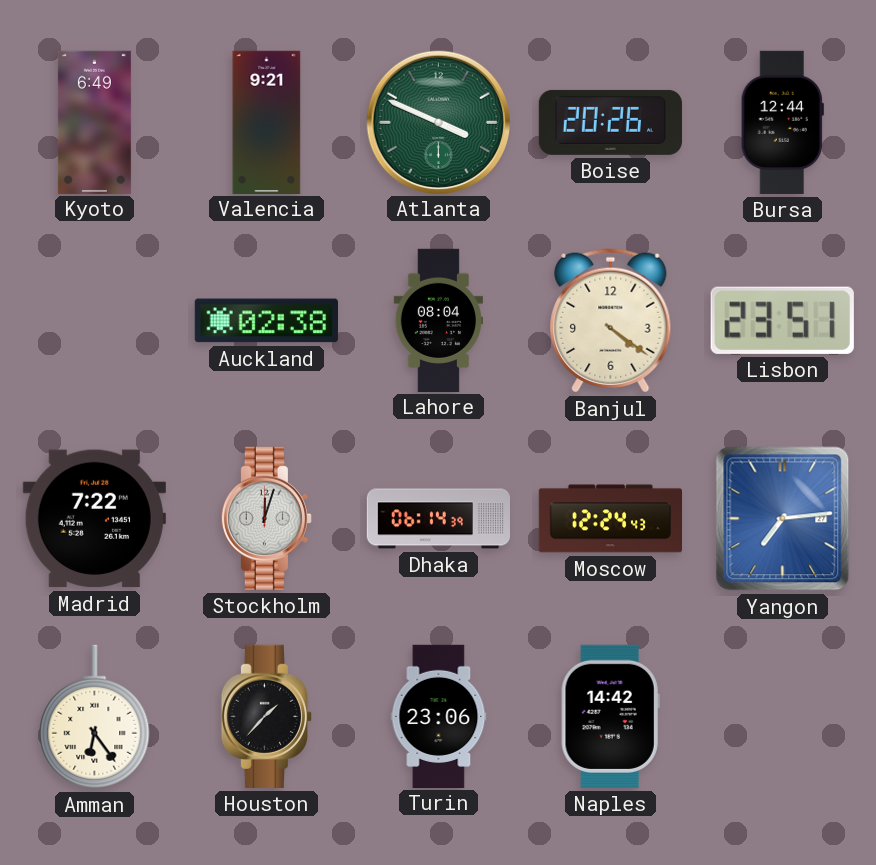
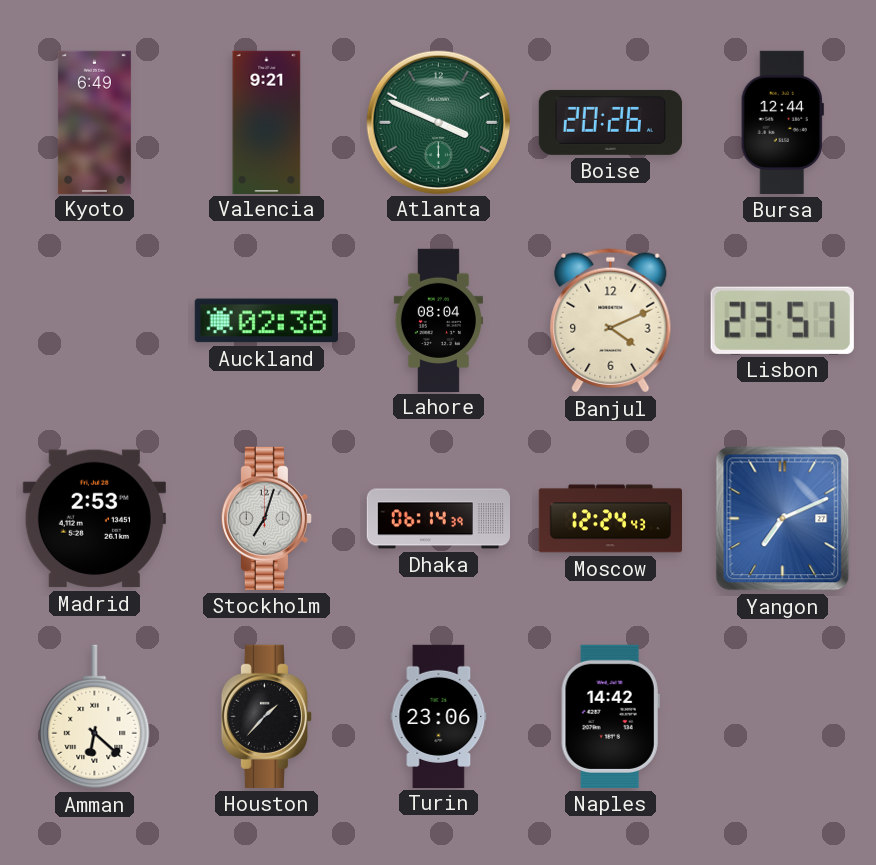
Banjul: 4:21 -> 4:11
Madrid: 7:22 -> 2:53
Stockholm: 12:03 -> 7:03
Yangon: 7:14 -> 7:11
Amman: 6:24 -> 6:22
